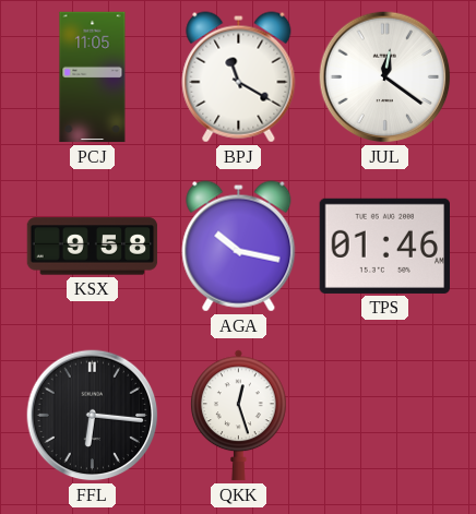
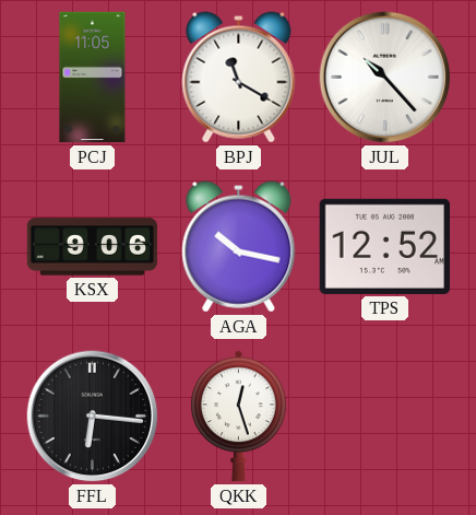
JUL: 12:21 -> 10:23
KSX: 9:58 -> 9:06
TPS: 01:46 -> 12:52
